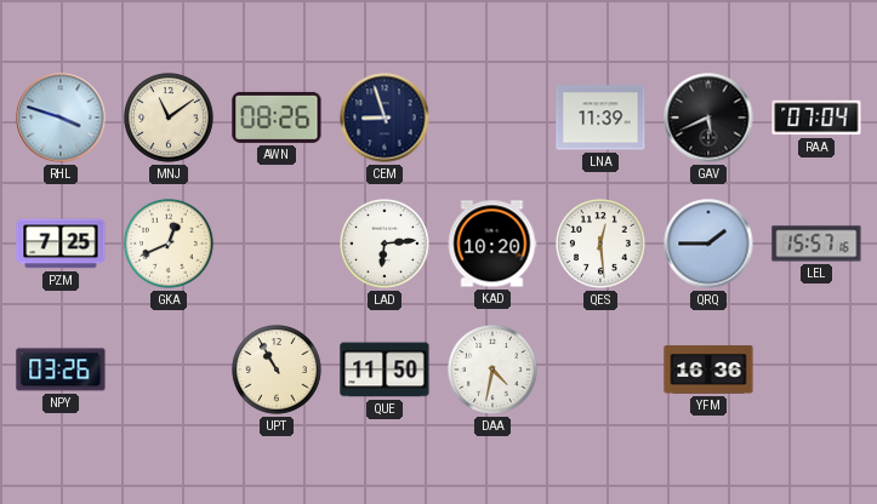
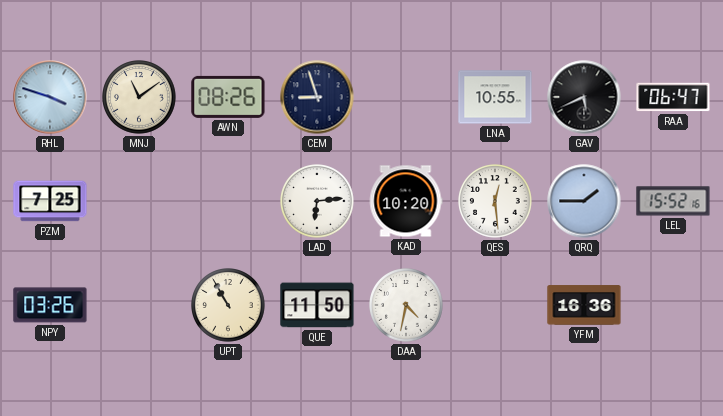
LNA: 11:39 -> 10:55
RAA: 07:04 -> 06:47
GKA: 12:41 -> none
LEL: 15:57 -> 15:52
